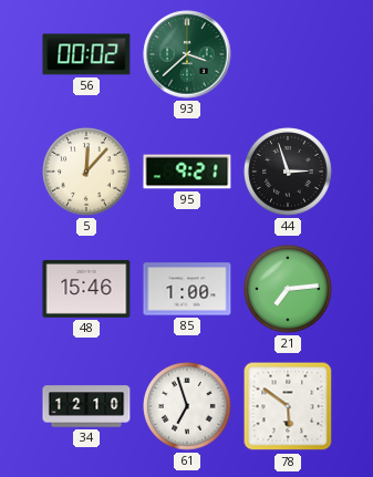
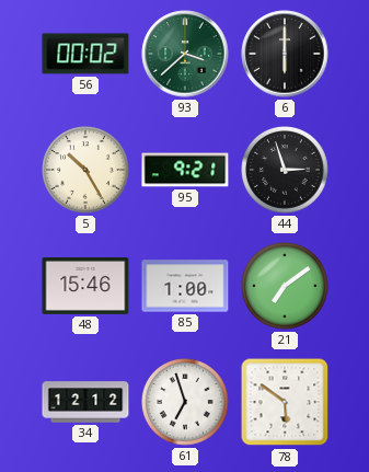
6: none -> 6:00
5: 12:07 -> 10:25
21: 7:14 -> 7:09
34: 12:10 -> 12:12
